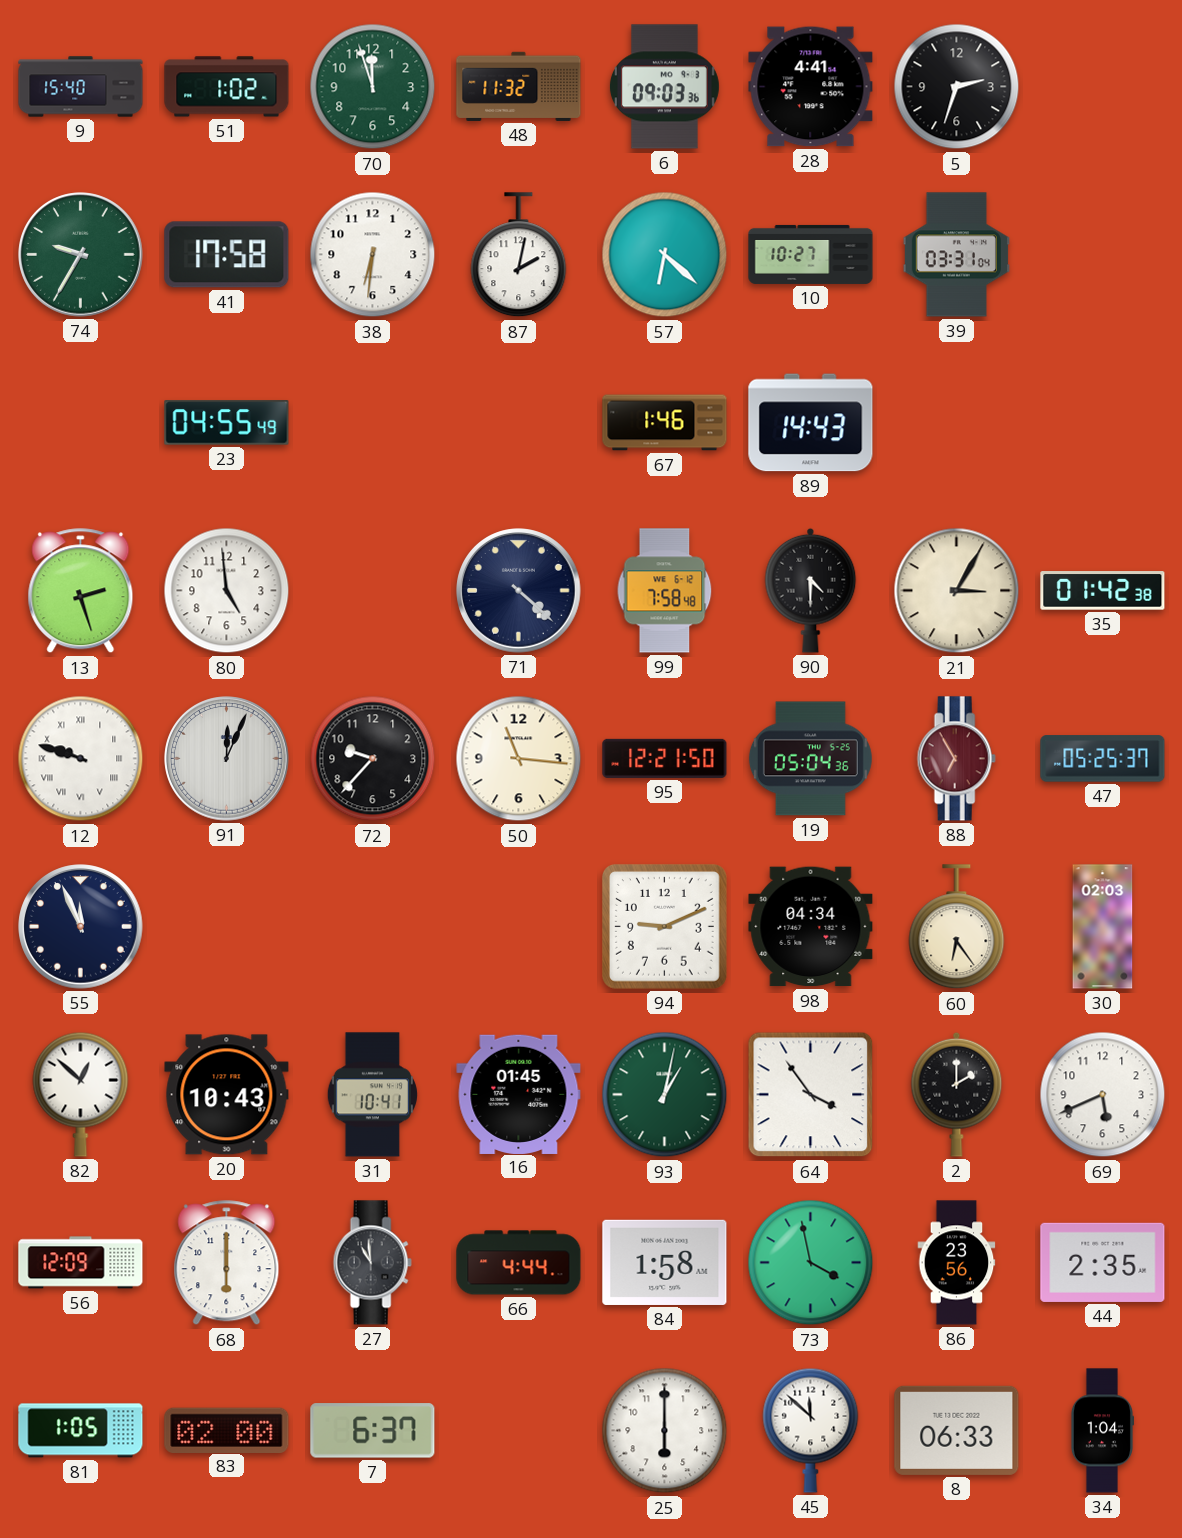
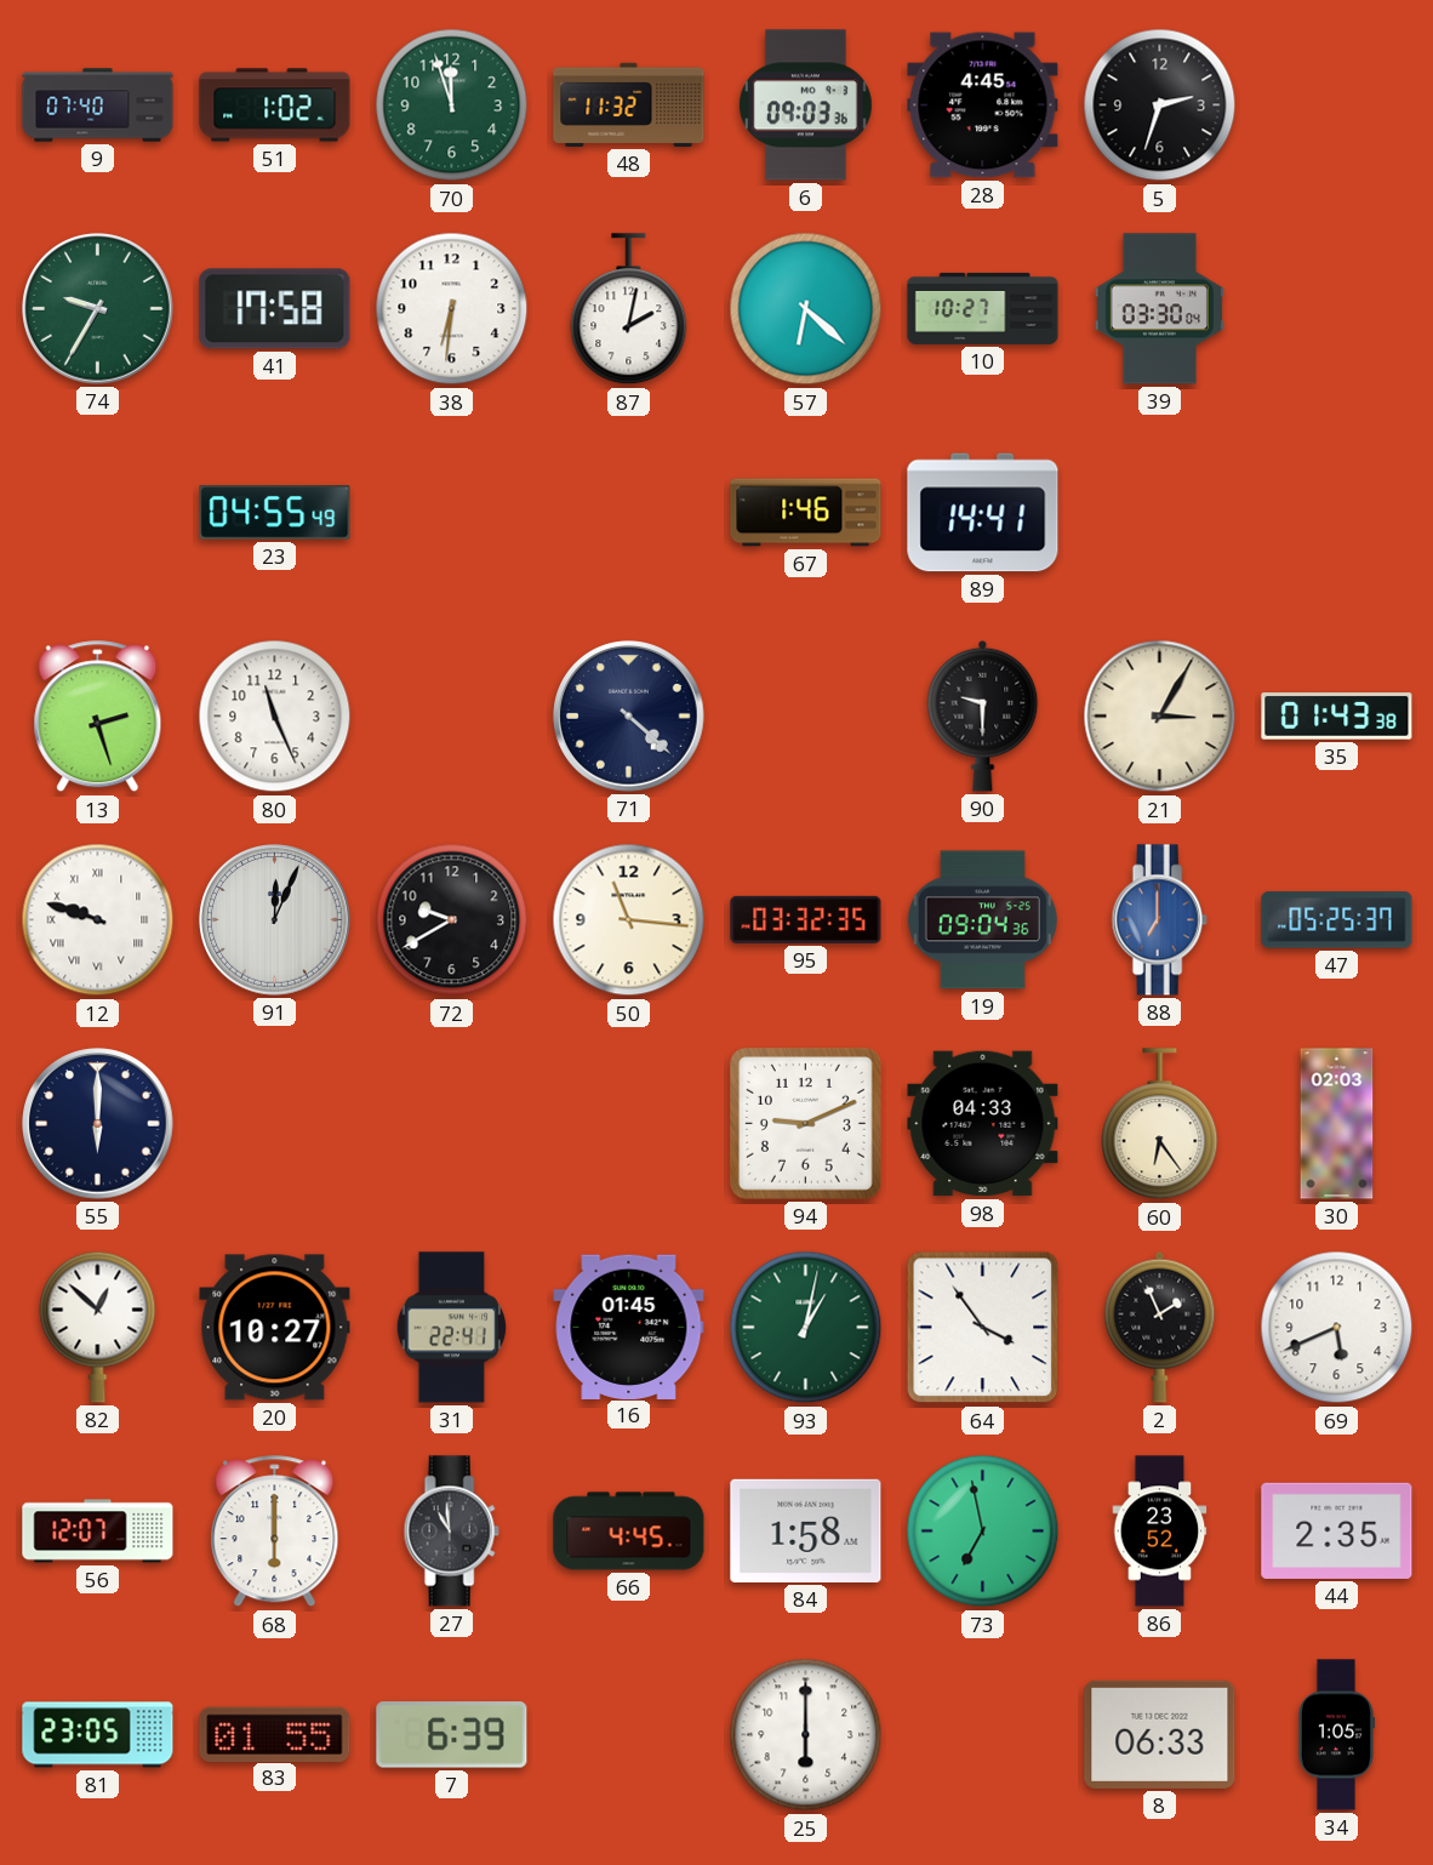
9: 15:40 -> 07:40
28: 4:41 -> 4:45
39: 03:31 -> 03:30
89: 14:43 -> 14:41
80: 4:59 -> 11:26
99: 7:58 -> none
90: 4:30 -> 9:30
35: 01:42 -> 01:43
72: 9:37 -> 9:40
95: 12:21 -> 03:32
19: 05:04 -> 09:04
88: 6:55 -> 7:00
88 dial: burgundy -> blue
55: 11:56 -> 6:00
98: 04:34 -> 04:33
20: 10:43 -> 10:27
31: 10:41 -> 22:41
2: 2:00 -> 1:56
56: 12:09 -> 12:07
66: 4:44 -> 4:45
73: 3:58 -> 6:58
86: 23:56 -> 23:52
81: 1:05 -> 23:05
83: 02:00 -> 01:55
7: 6:37 -> 6:39
45: 11:52 -> none
34: 1:04 -> 1:05
